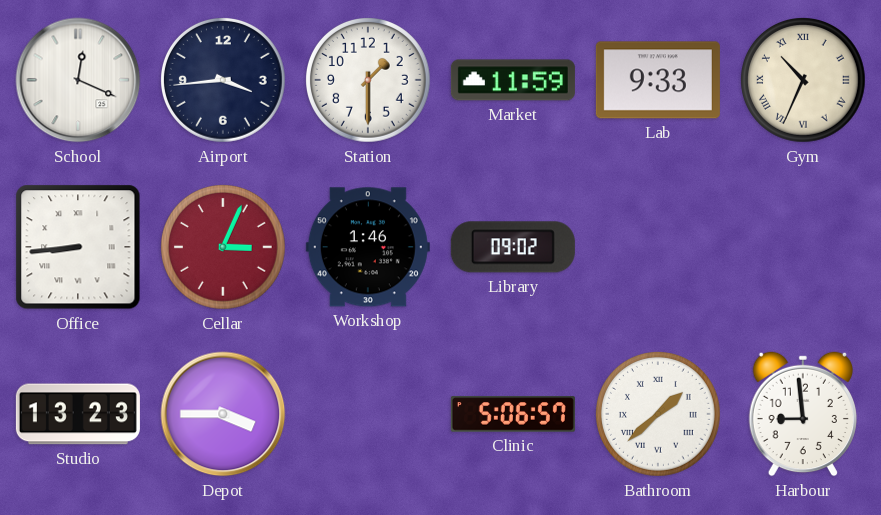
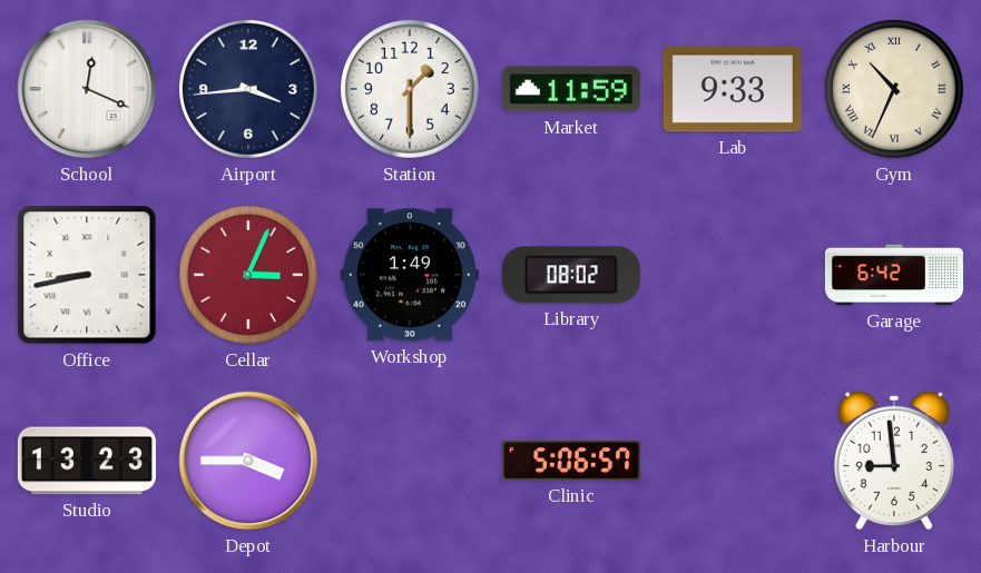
Office: 8:44 -> 8:43
Workshop: 1:46 -> 1:49
Library: 09:02 -> 08:02
Garage: none -> 6:42
Bathroom: 1:38 -> none
